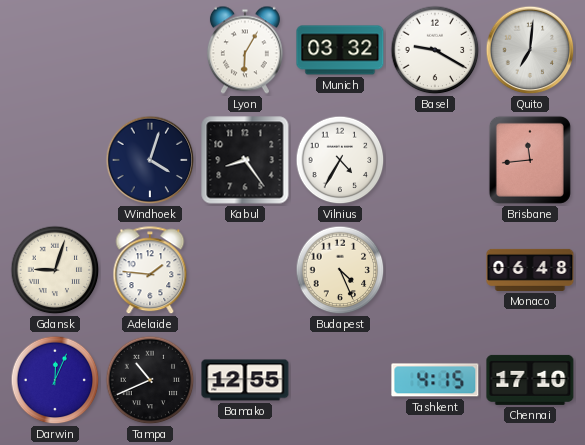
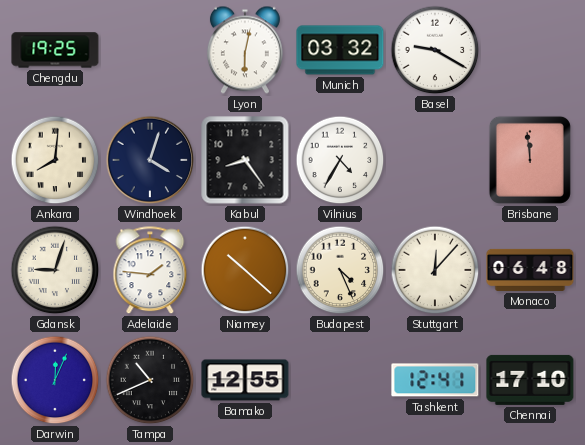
Chengdu: none -> 19:25
Lyon: 6:05 -> 6:02
Quito: 7:01 -> none
Ankara: none -> 8:01
Brisbane: 11:44 -> 11:59
Niamey: none -> 10:22
Stuttgart: none -> 12:07
Tashkent: 4:15 -> 12:41
